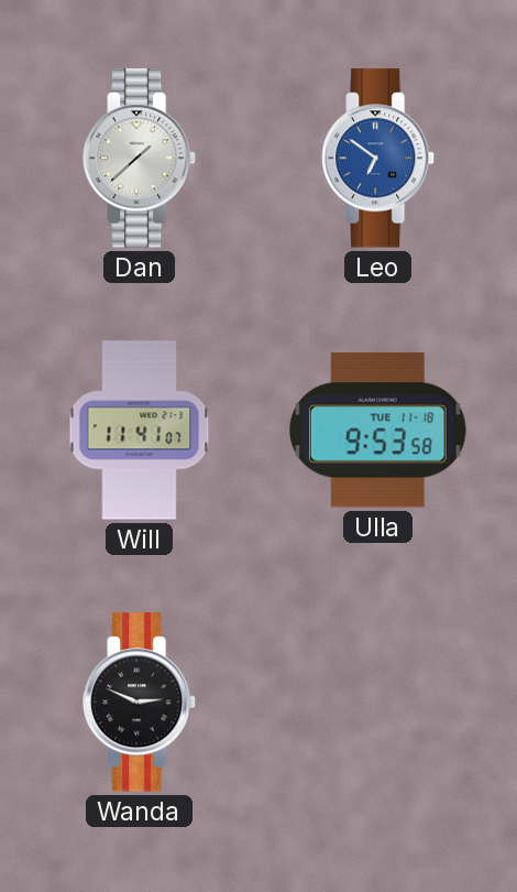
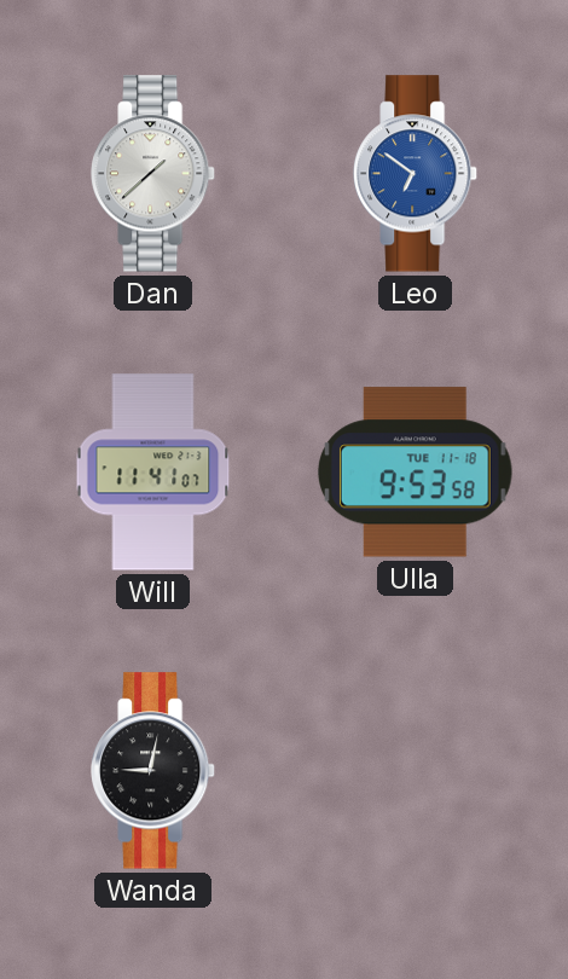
Wanda: 2:49 -> 9:02
